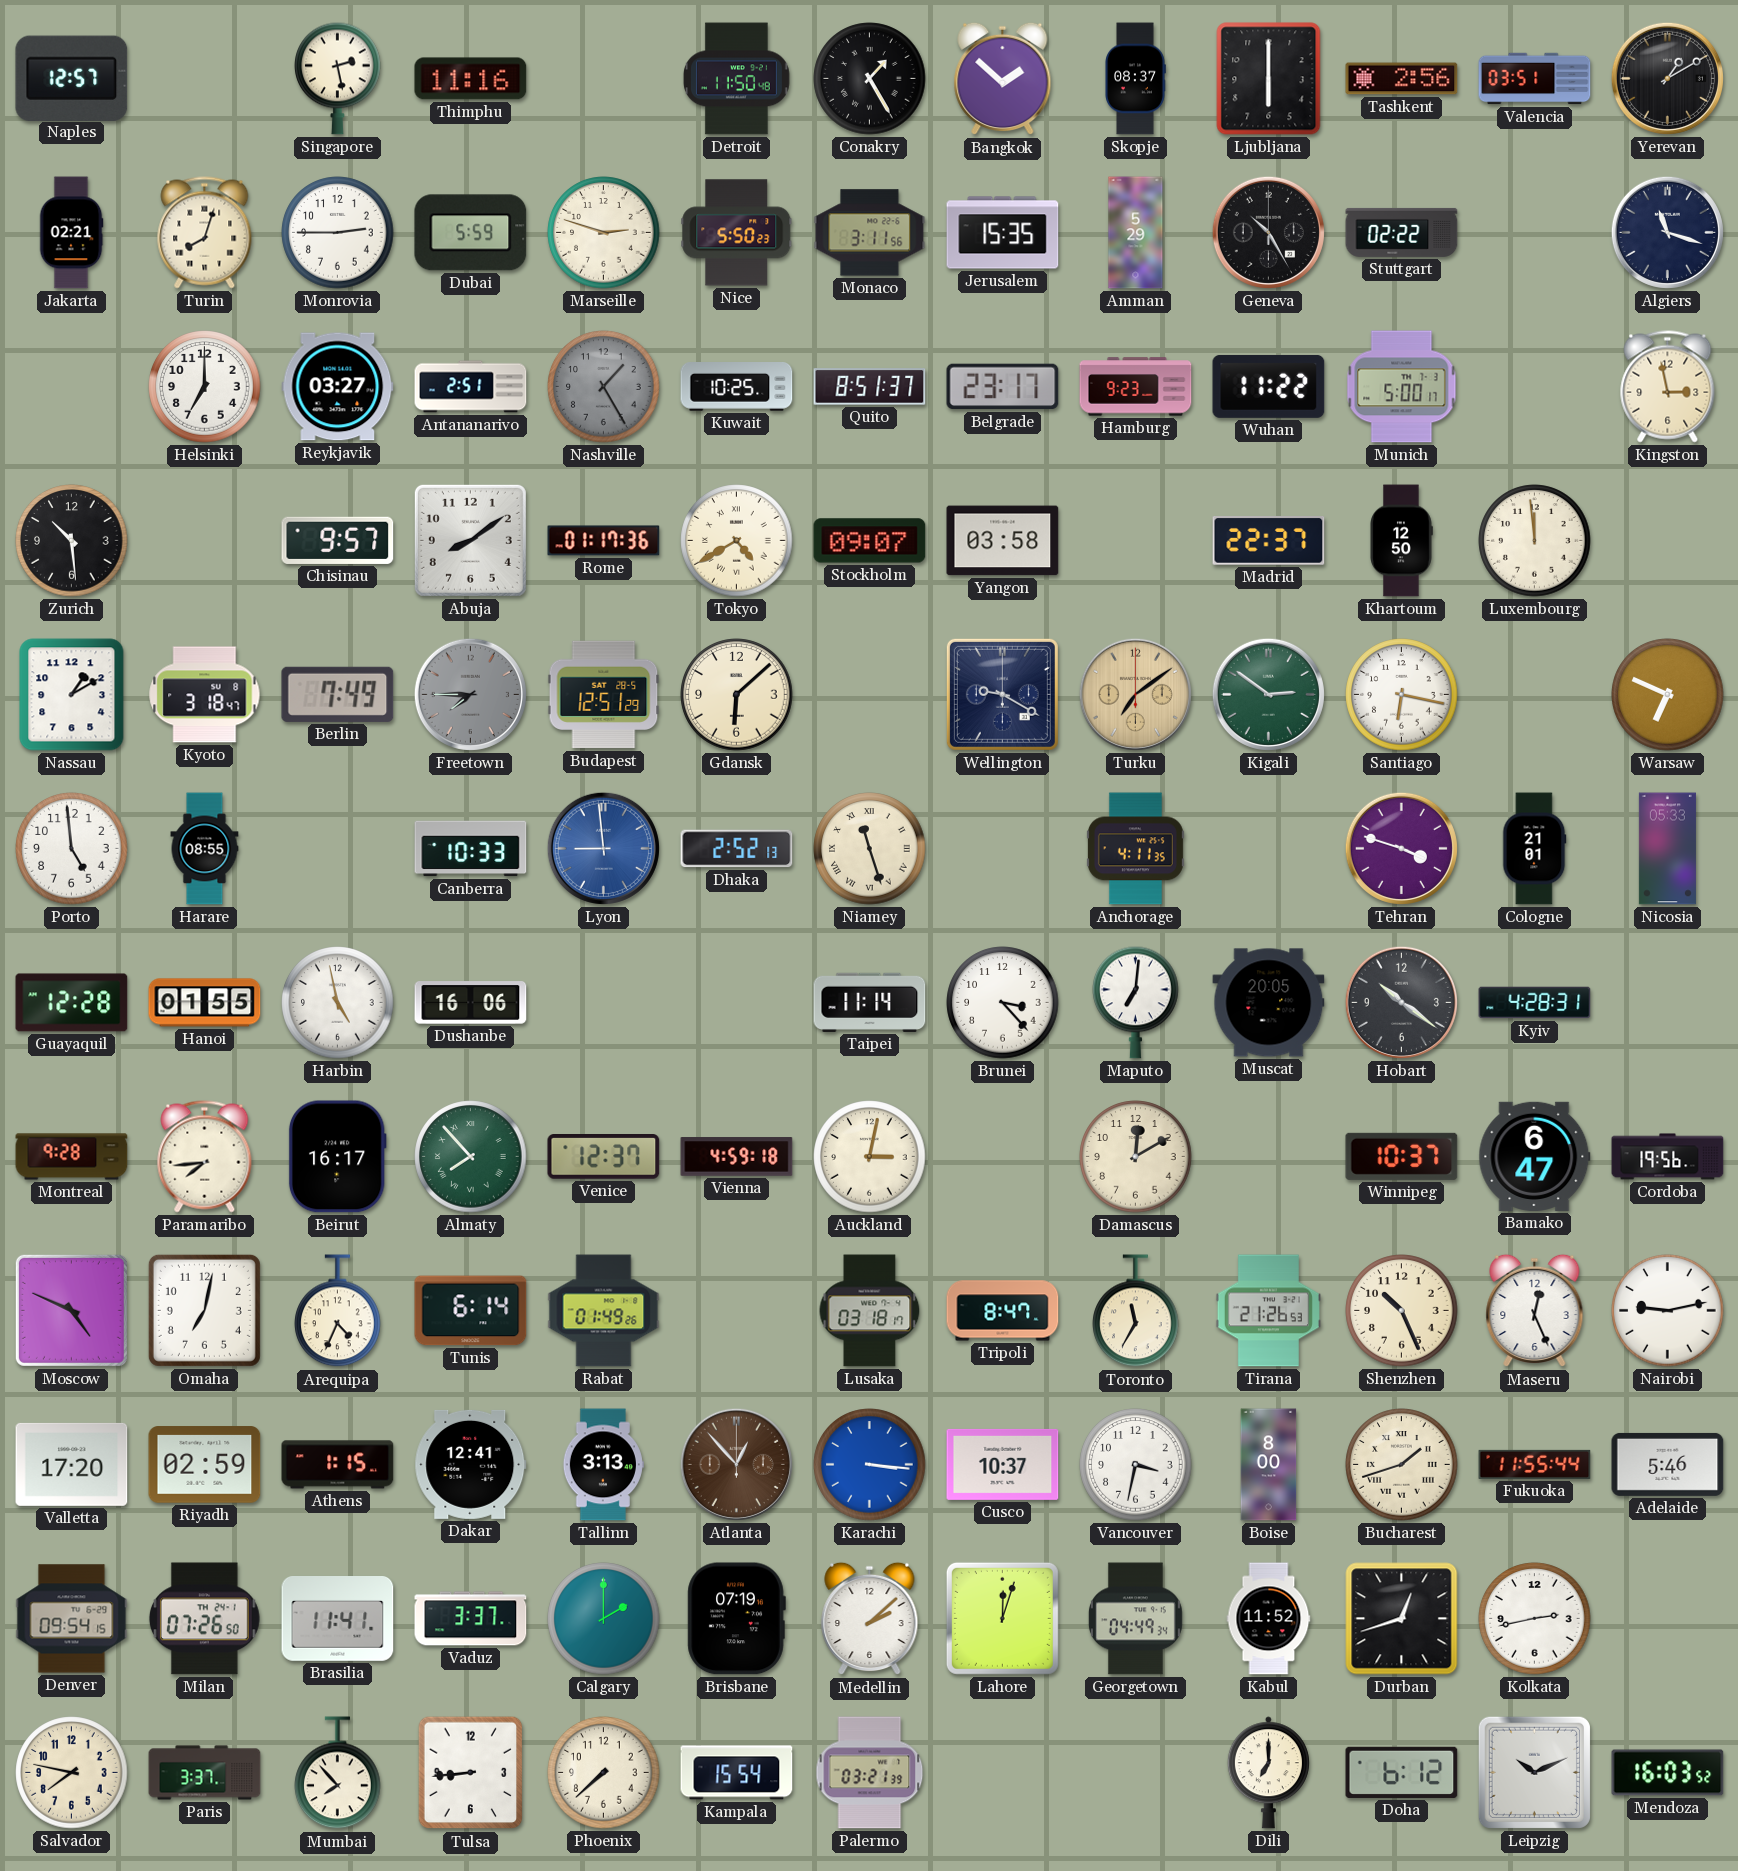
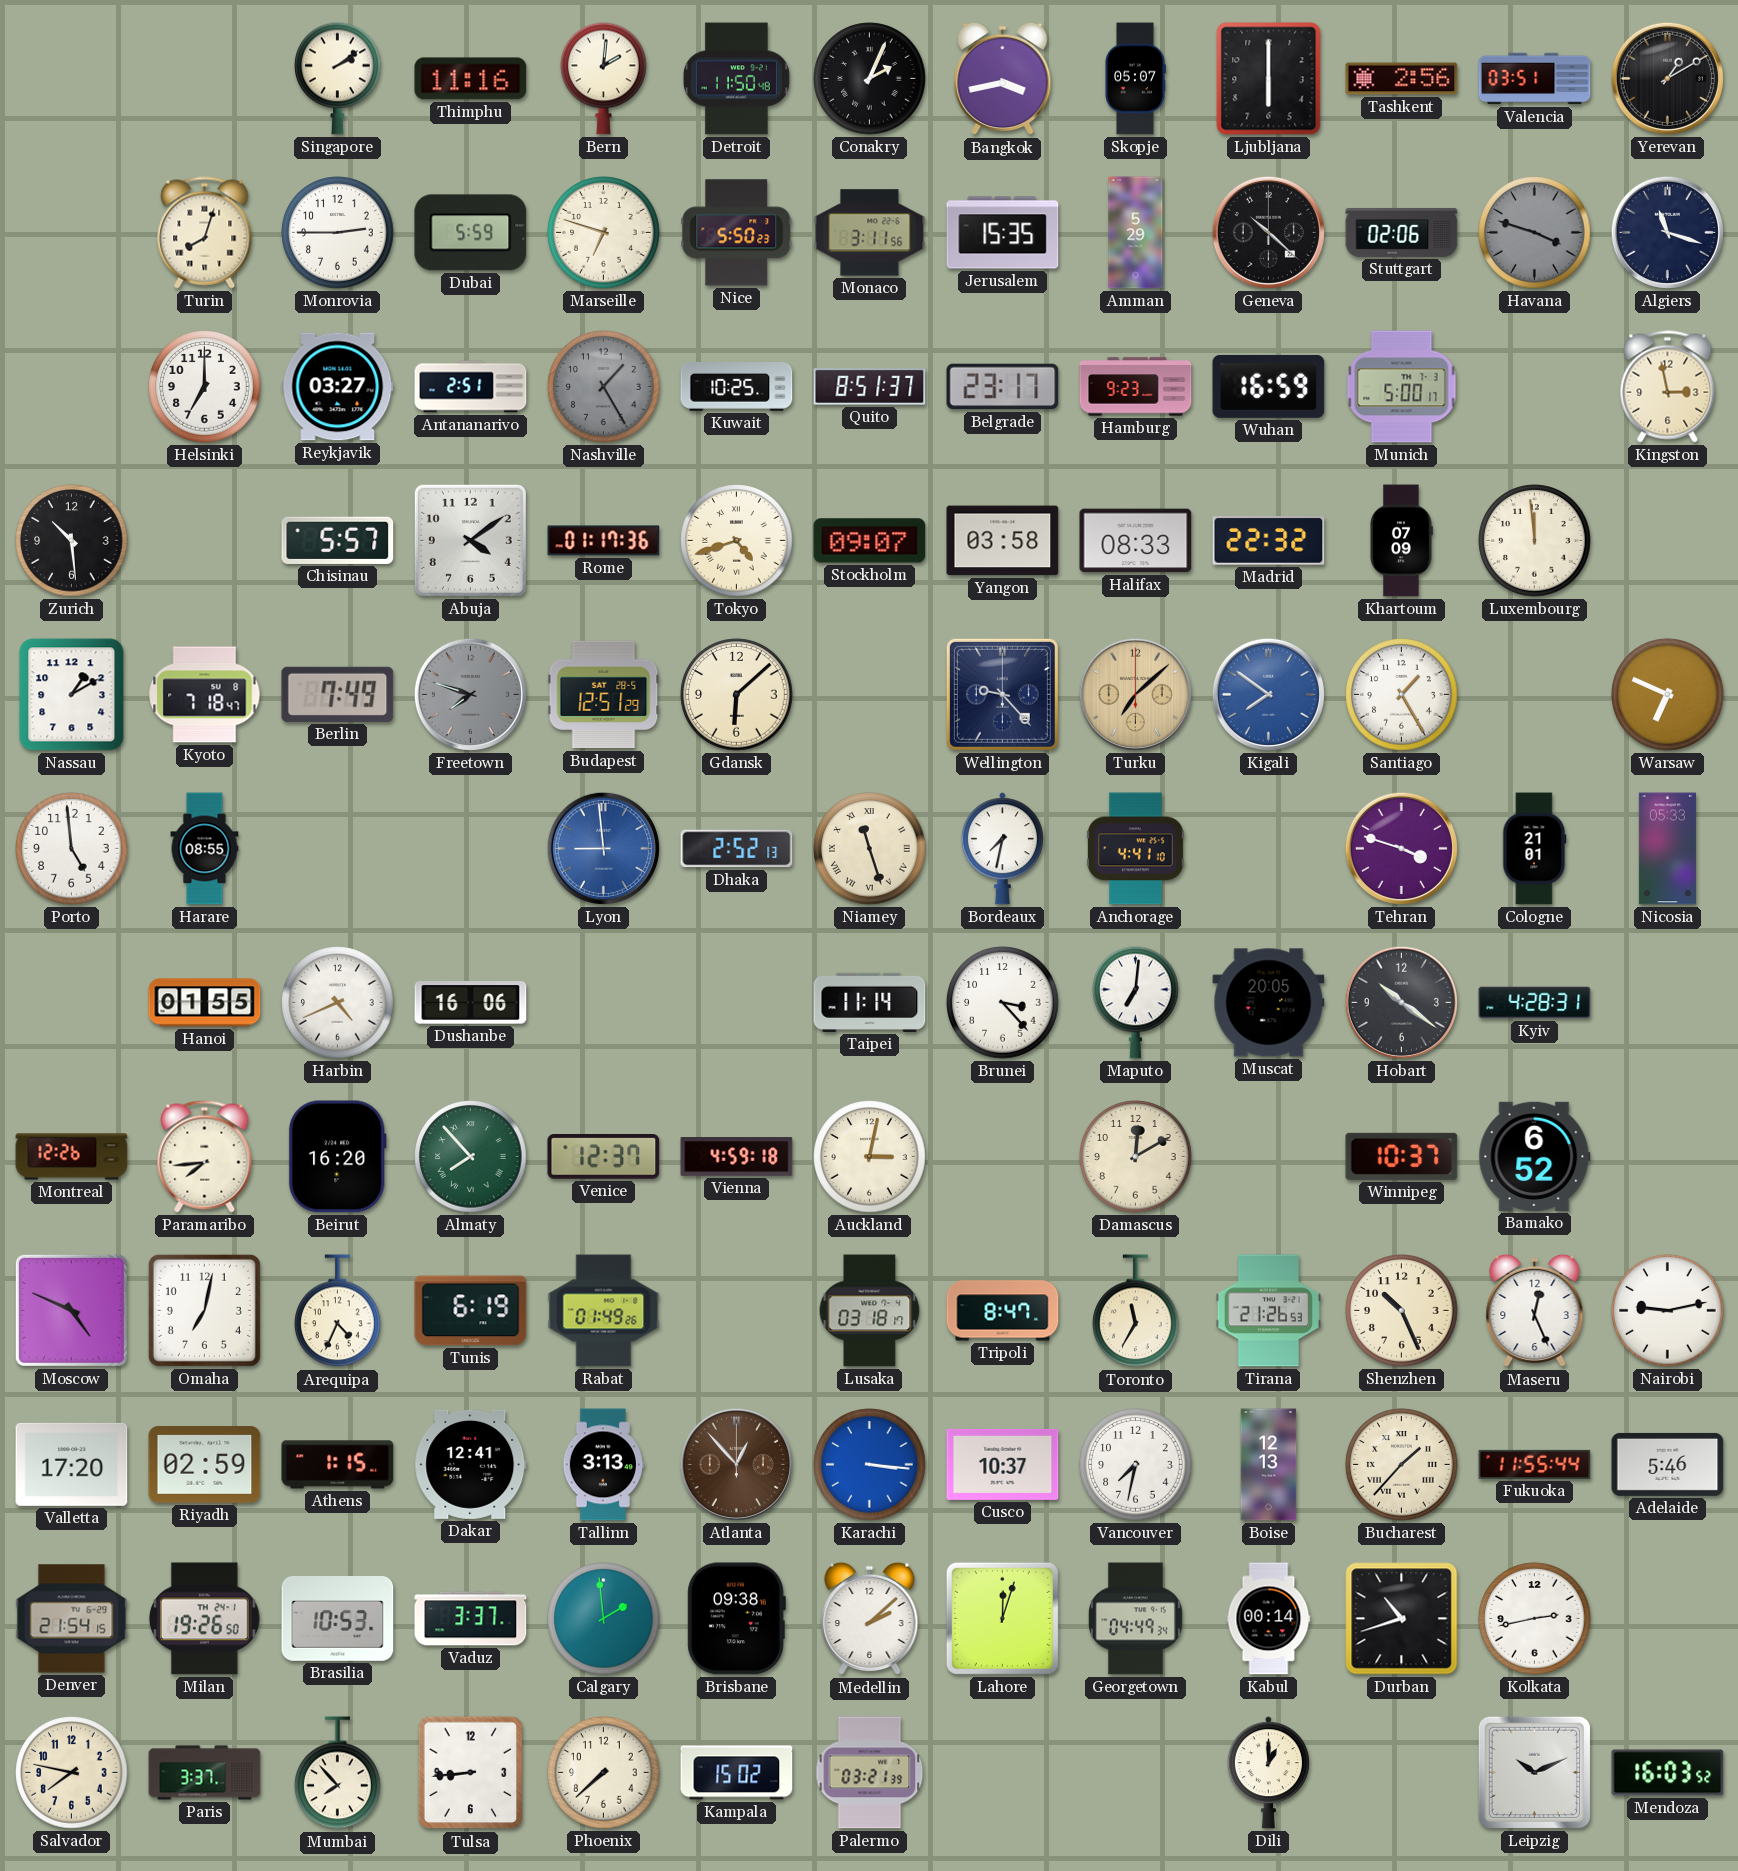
Naples: 12:57 -> none
Singapore: 2:28 -> 2:09
Bern: none -> 2:01
Conakry: 1:25 -> 2:04
Bangkok: 1:52 -> 3:43
Skopje: 08:37 -> 05:07
Jakarta: 02:21 -> none
Marseille: 2:48 -> 6:48
Geneva: 10:25 -> 10:22
Stuttgart: 02:22 -> 02:06
Havana: none -> 3:48
Wuhan: 11:22 -> 16:59
Chisinau: 9:57 -> 5:57
Abuja: 8:09 -> 4:09
Tokyo: 4:40 -> 4:42
Halifax: none -> 08:33
Madrid: 22:37 -> 22:32
Khartoum: 12:50 -> 07:09
Kyoto: 3:18 -> 7:18
Freetown: 7:45 -> 7:48
Wellington: 9:20 -> 9:23
Turku: 7:09 -> 7:08
Kigali: 2:51 -> 7:51
Kigali dial: green -> blue
Santiago: 6:17 -> 1:25
Canberra: 10:33 -> none
Bordeaux: none -> 7:32
Anchorage: 4:11 -> 4:41
Guayaquil: 12:28 -> none
Harbin: 4:58 -> 4:41
Montreal: 9:28 -> 12:26
Beirut: 16:17 -> 16:20
Bamako: 6:47 -> 6:52
Cordoba: 19:56 -> none
Tunis: 6:14 -> 6:19
Vancouver: 3:32 -> 7:32
Boise: 8:00 -> 12:13
Bucharest: 1:42 -> 1:37
Denver: 09:54 -> 21:54
Milan: 07:26 -> 19:26
Brasilia: 11:41 -> 10:53
Calgary: 2:00 -> 1:59
Brisbane: 07:19 -> 09:38
Kabul: 11:52 -> 00:14
Durban: 12:42 -> 10:42
Kampala: 15:54 -> 15:02
Dili: 7:00 -> 1:00
Doha: 6:12 -> none
